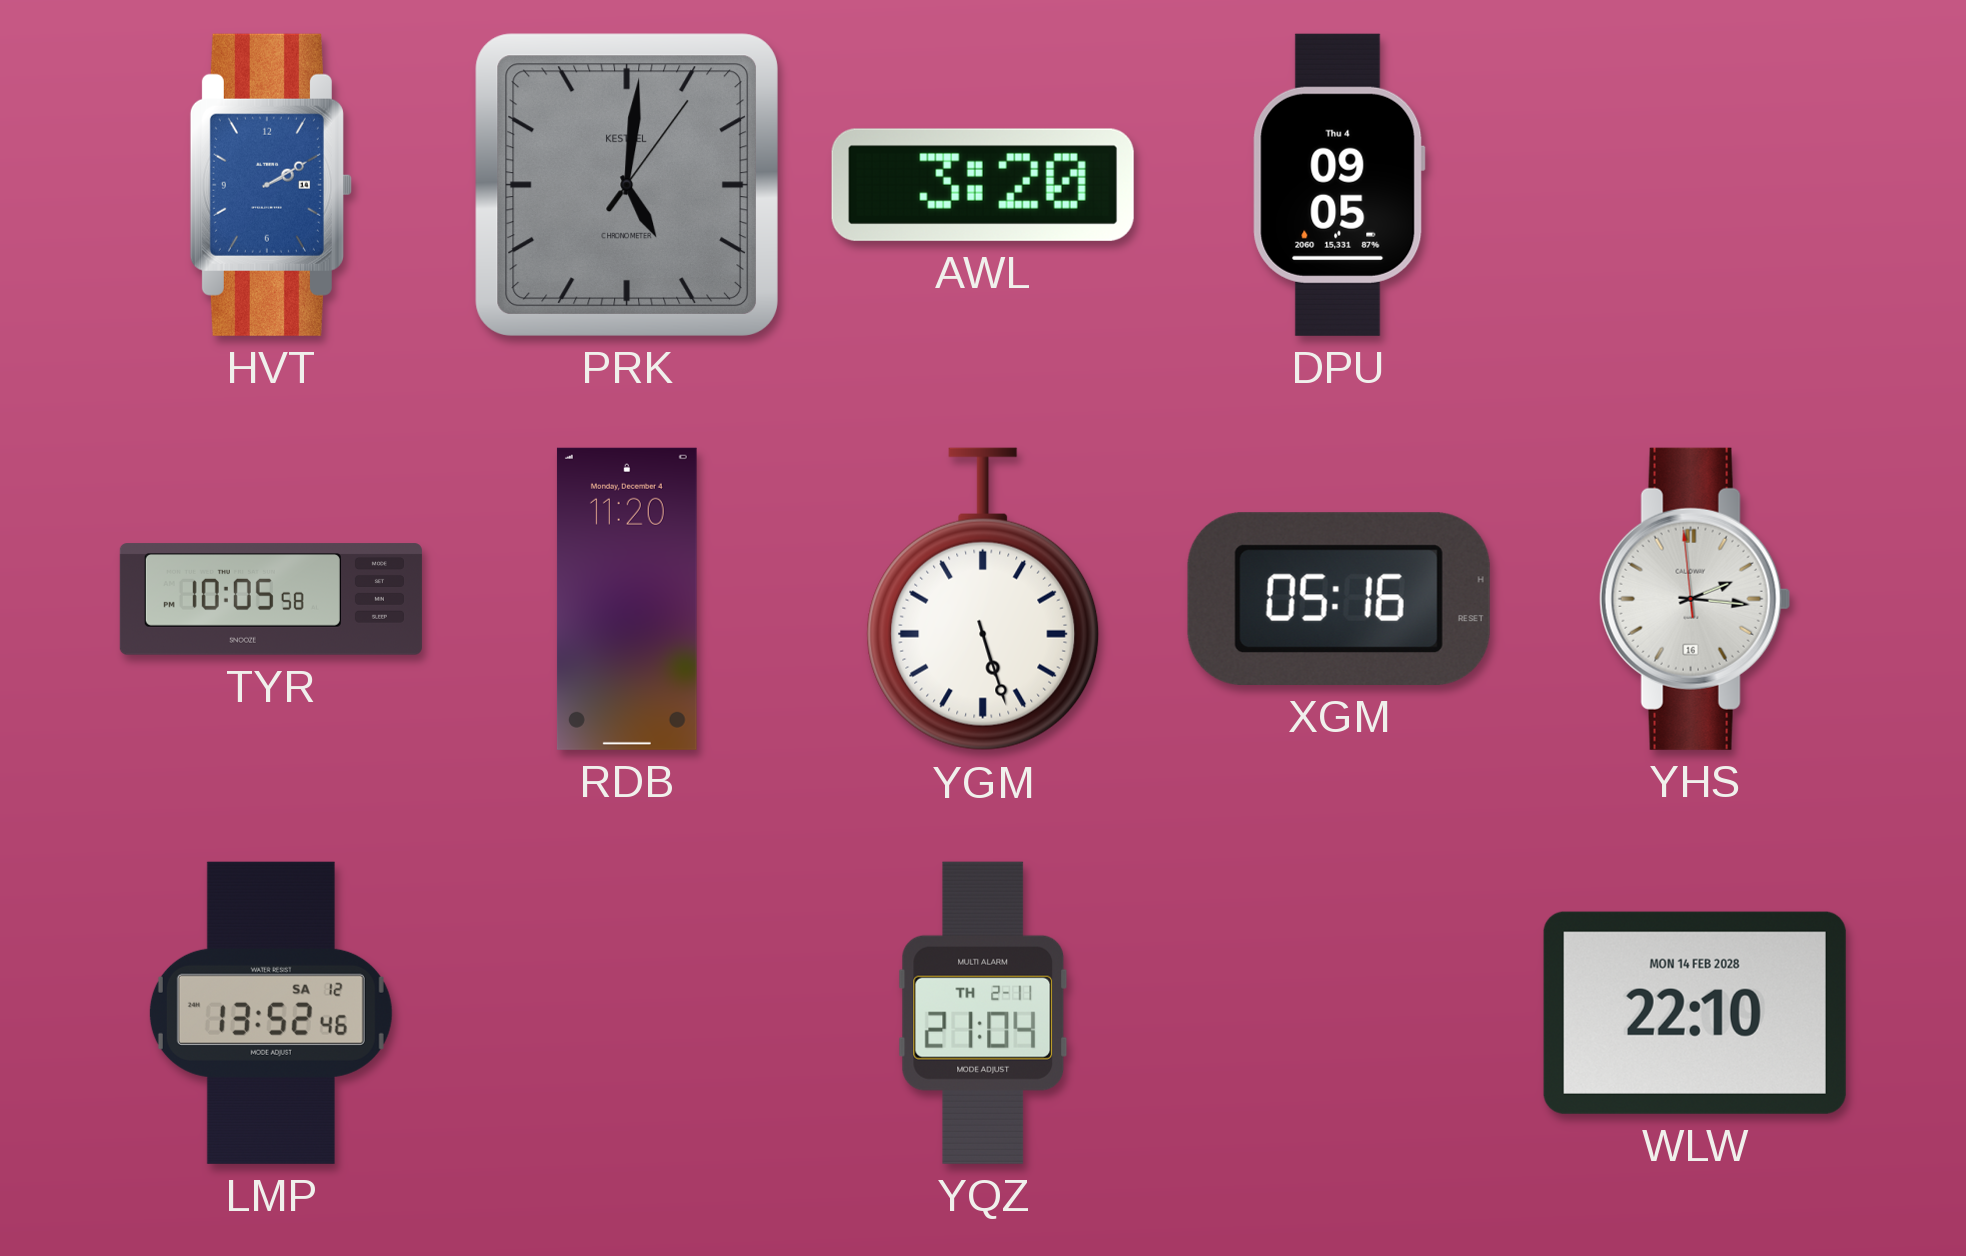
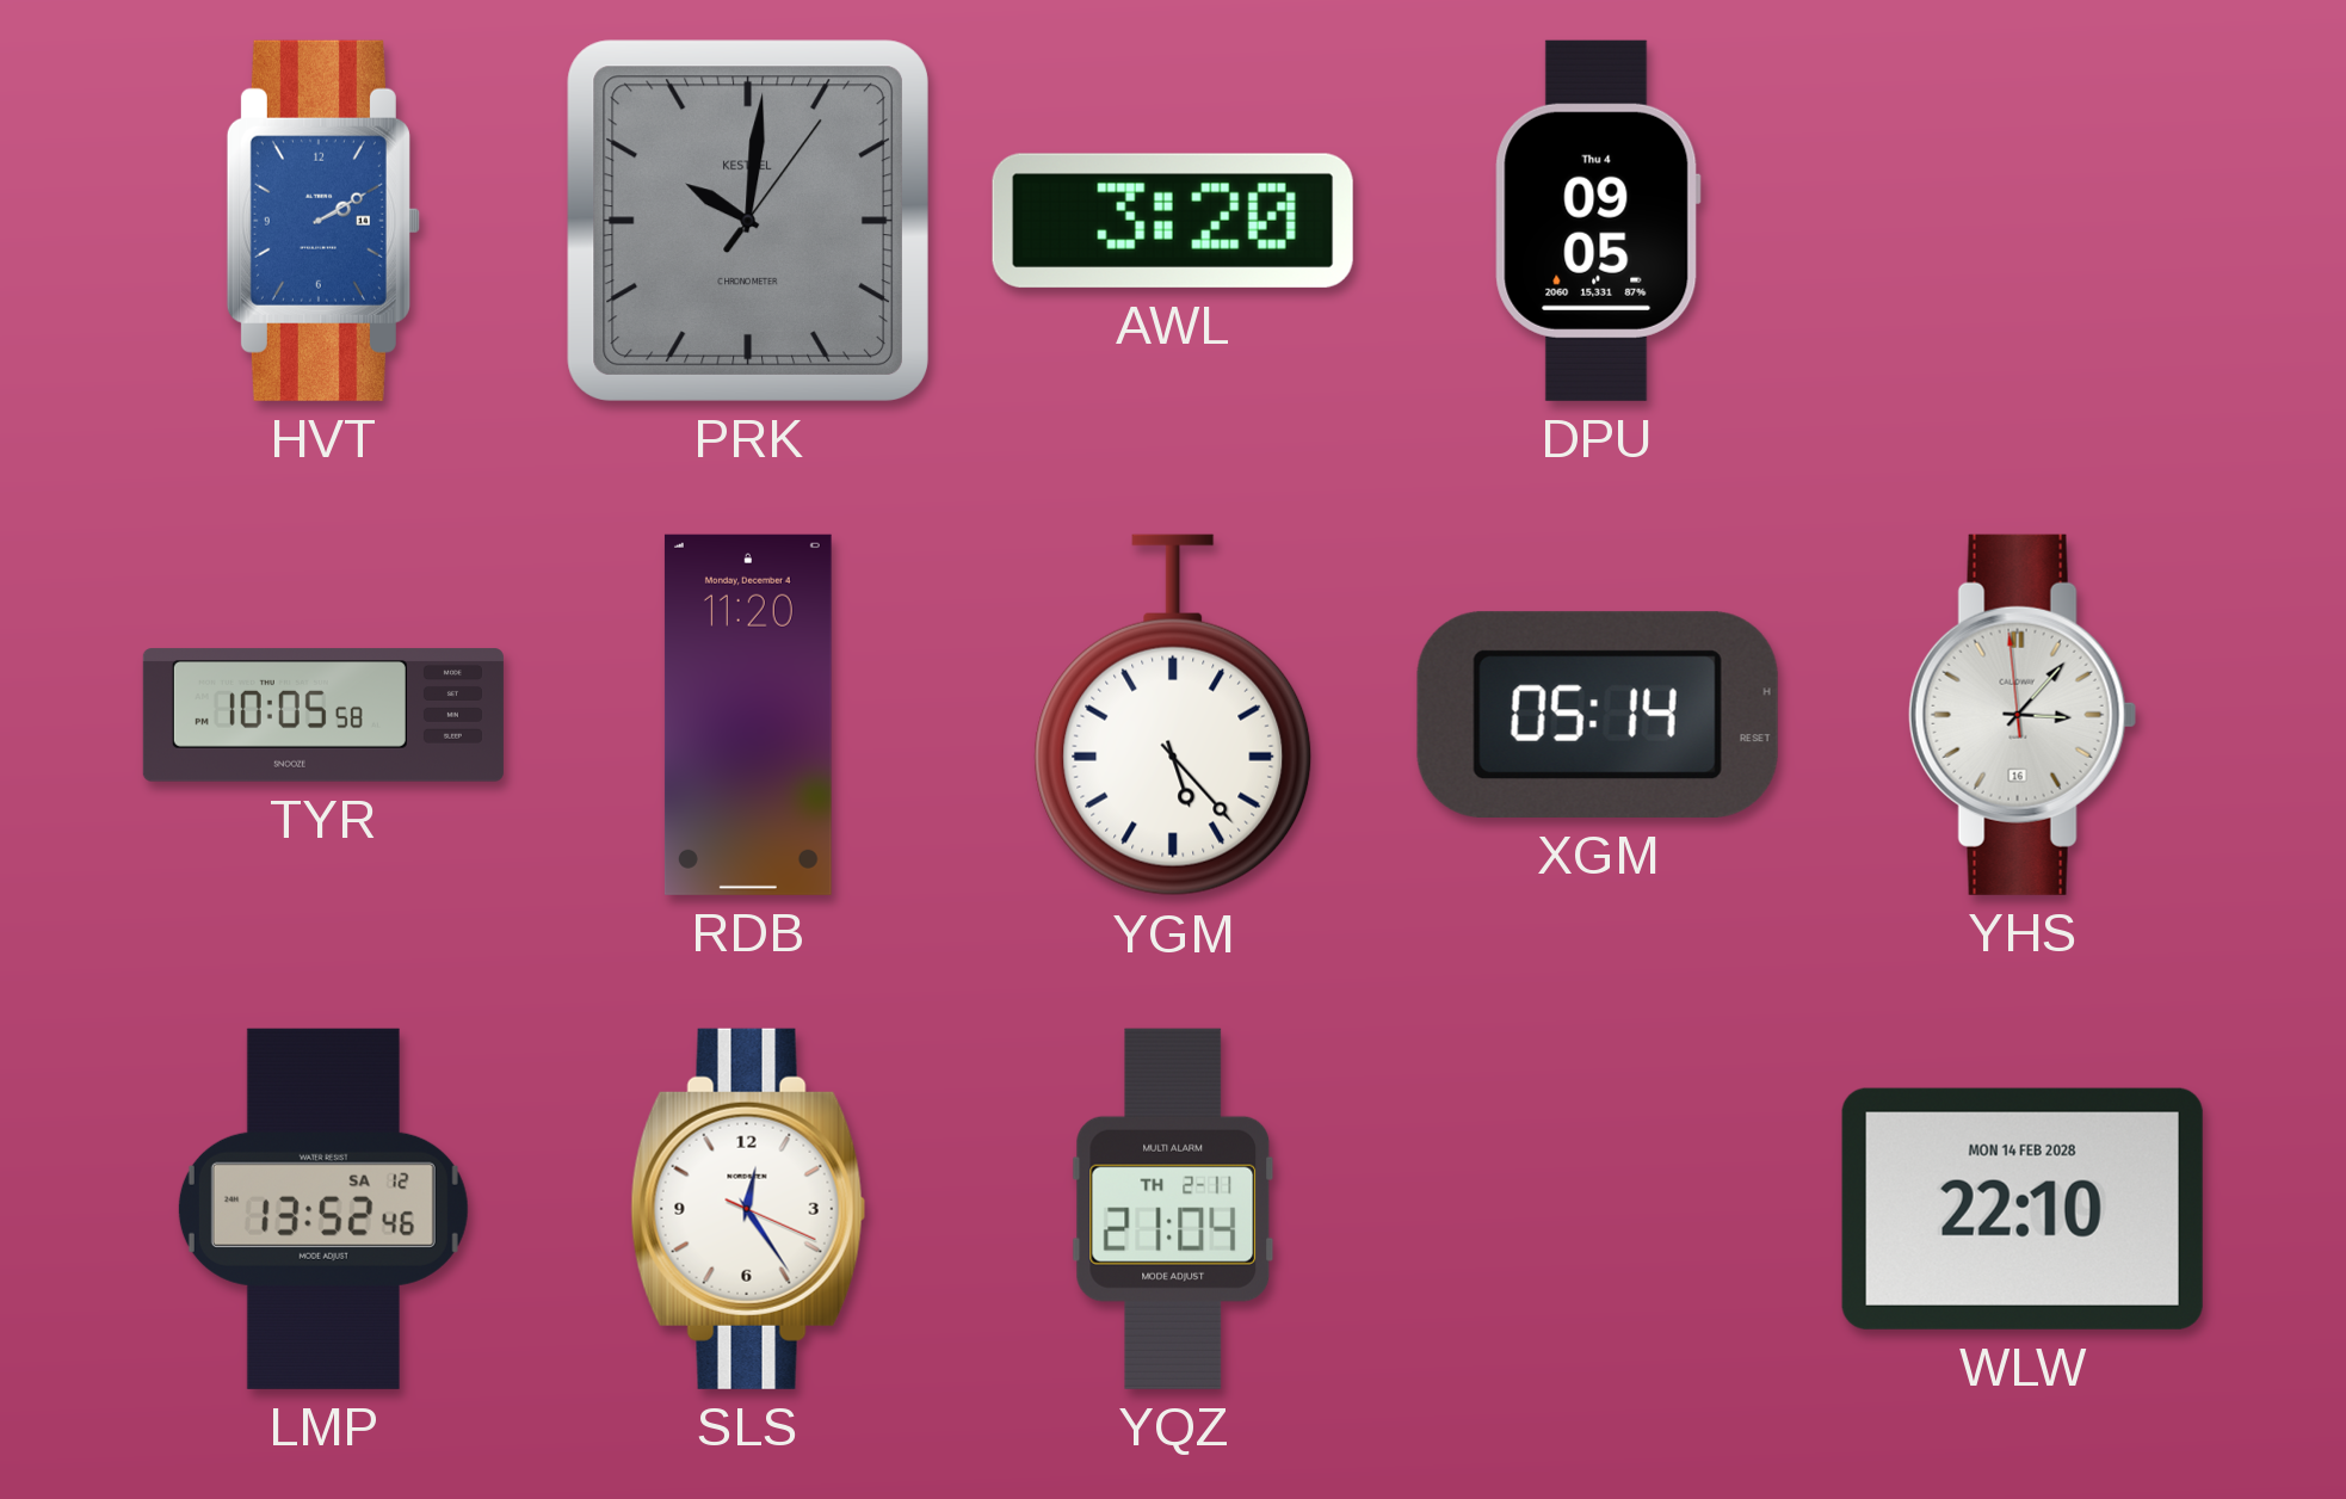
PRK: 5:01 -> 10:01
YGM: 5:27 -> 5:23
XGM: 05:16 -> 05:14
YHS: 2:15 -> 3:06
SLS: none -> 12:24
